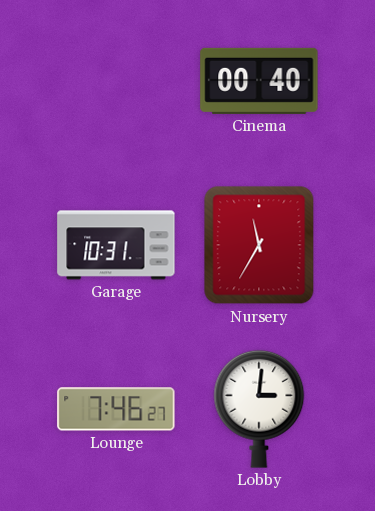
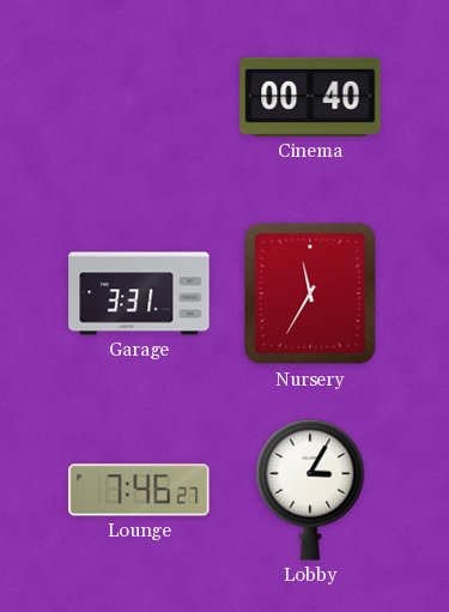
Garage: 10:31 -> 3:31
Lobby: 3:01 -> 3:05
